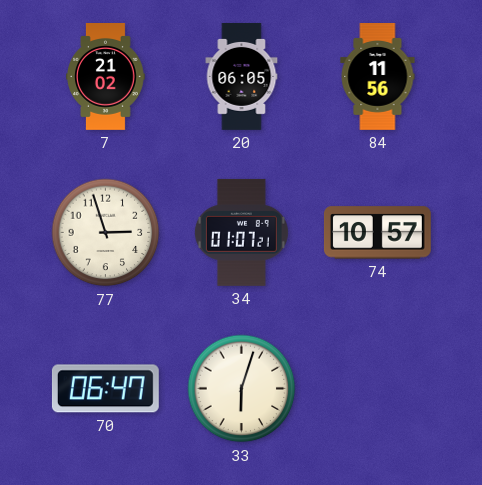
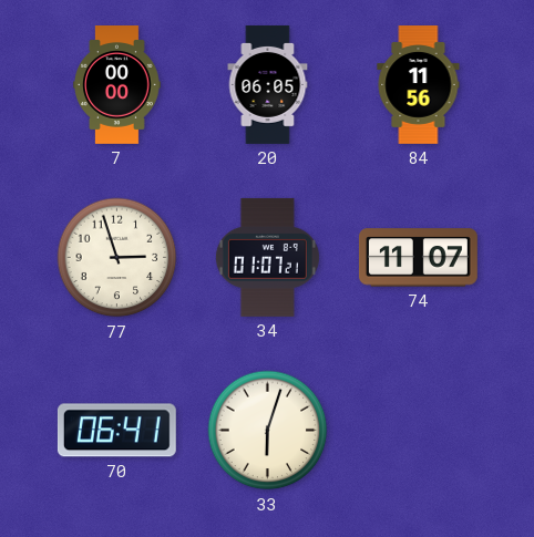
7: 21:02 -> 00:00
74: 10:57 -> 11:07
70: 06:47 -> 06:41
